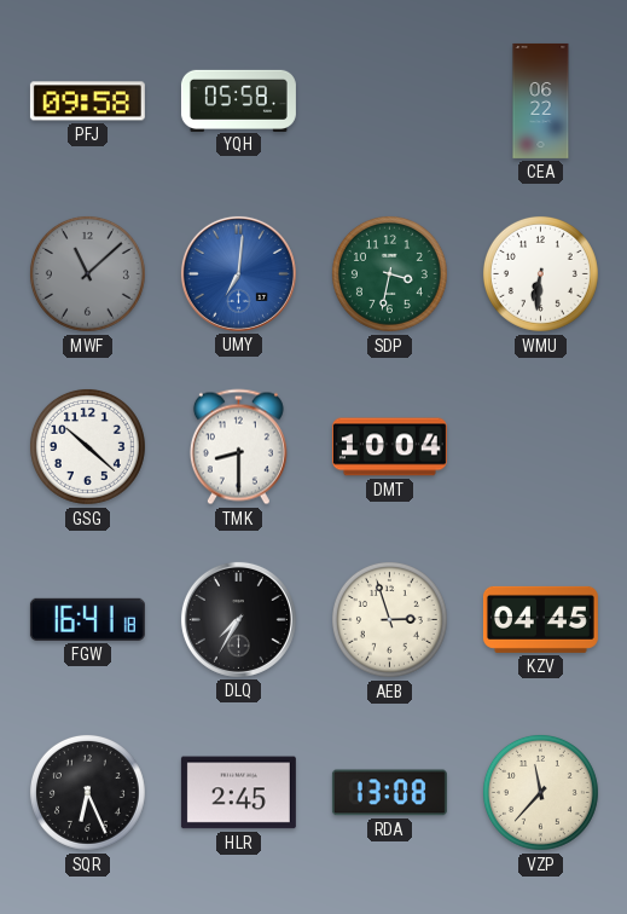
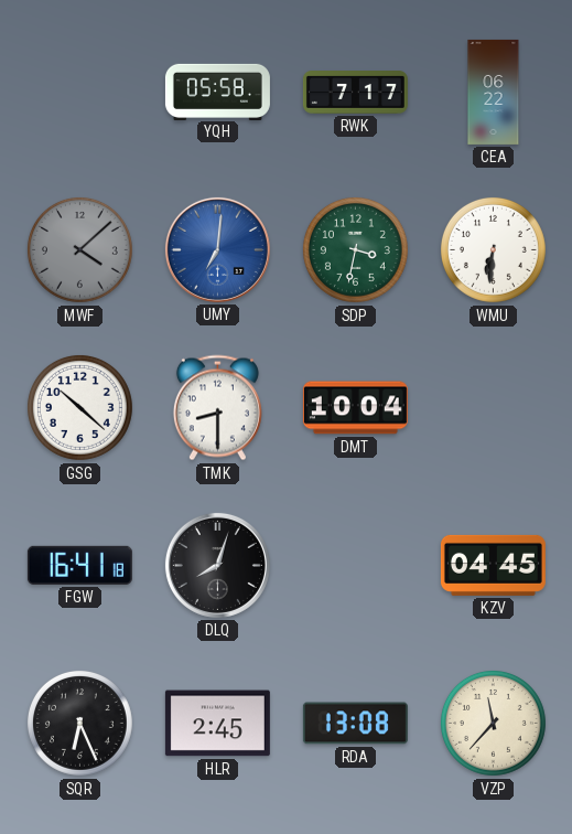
PFJ: 09:58 -> none
RWK: none -> 7:17
MWF: 11:08 -> 4:08
DLQ: 7:35 -> 8:03
AEB: 2:57 -> none
